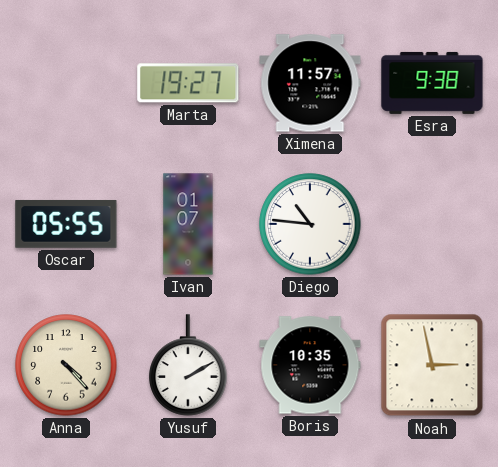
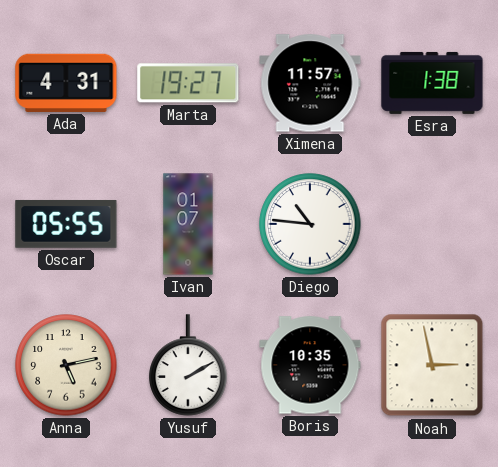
Ada: none -> 4:31
Esra: 9:38 -> 1:38
Anna: 4:23 -> 5:13
